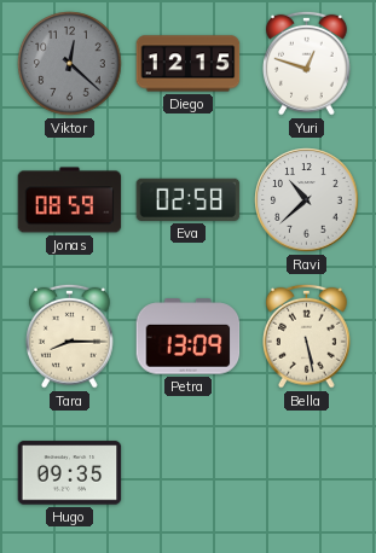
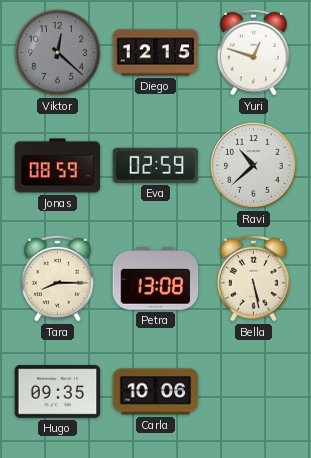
Eva: 02:58 -> 02:59
Petra: 13:09 -> 13:08
Carla: none -> 10:06
